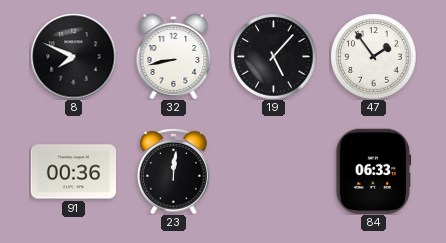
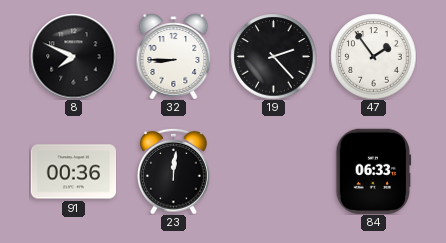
32: 8:43 -> 8:45
19: 5:07 -> 2:23
